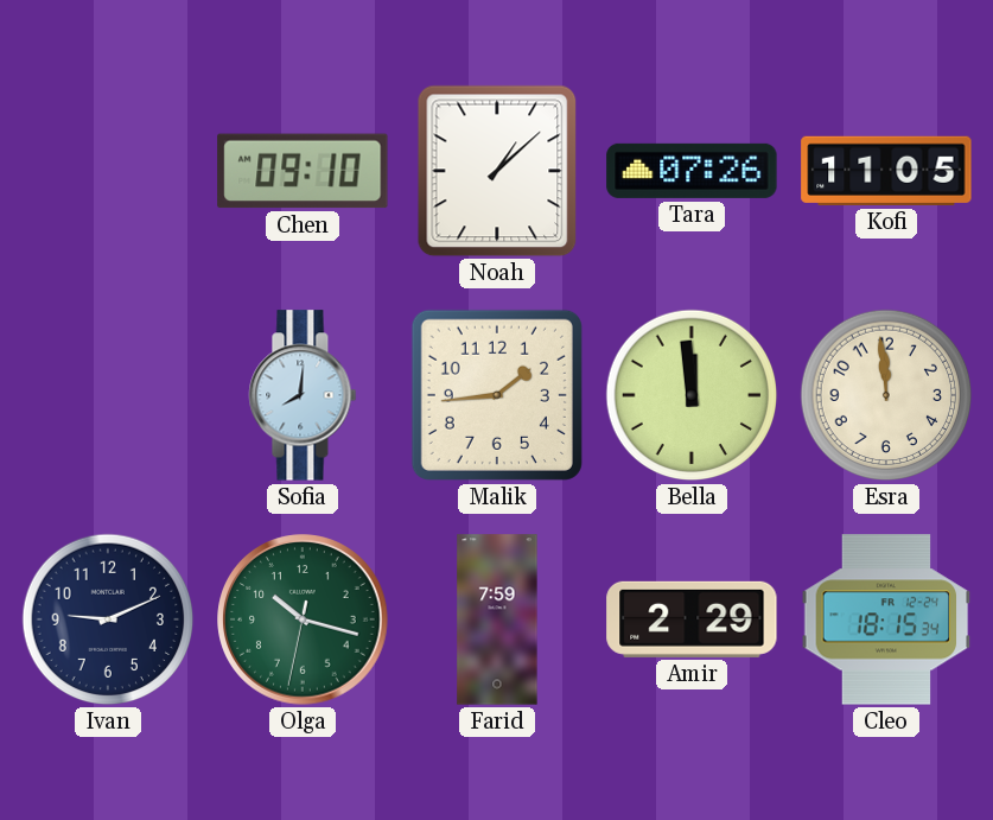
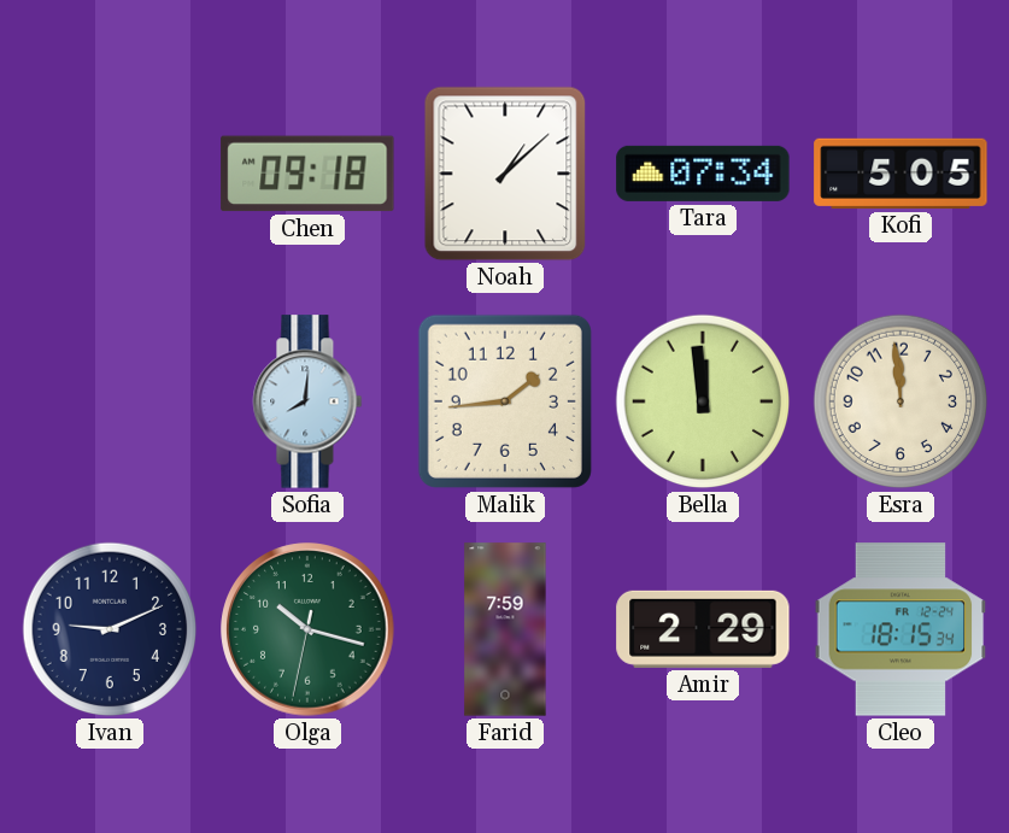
Chen: 09:10 -> 09:18
Tara: 07:26 -> 07:34
Kofi: 11:05 -> 5:05
